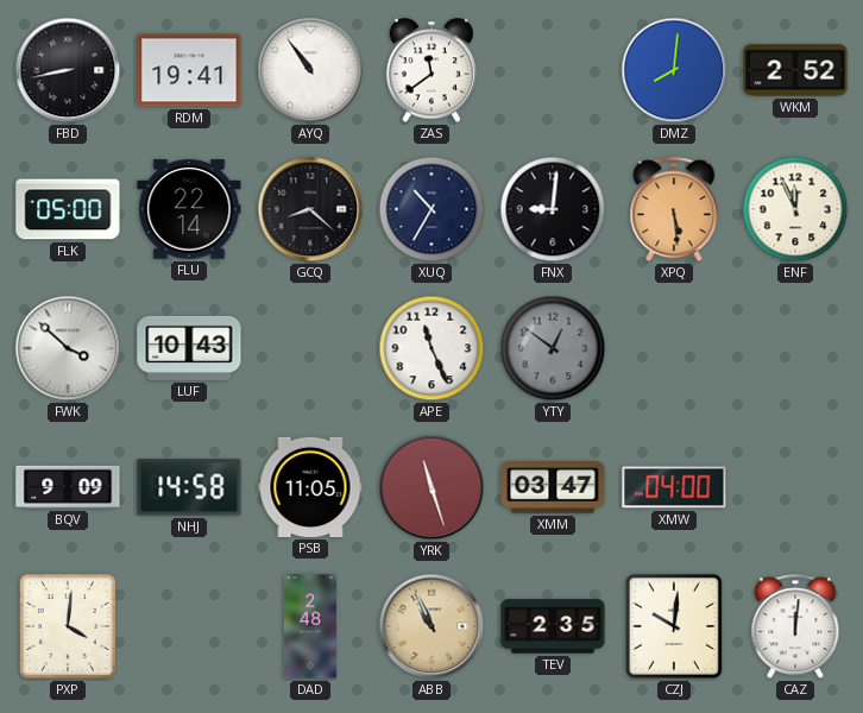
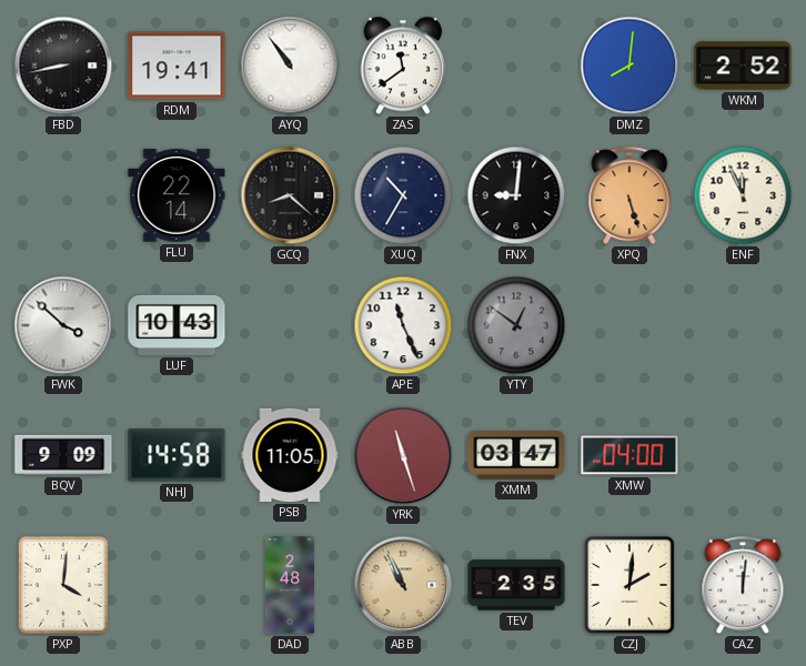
FLK: 05:00 -> none
XPQ: 5:29 -> 5:27
CZJ: 10:01 -> 2:01
